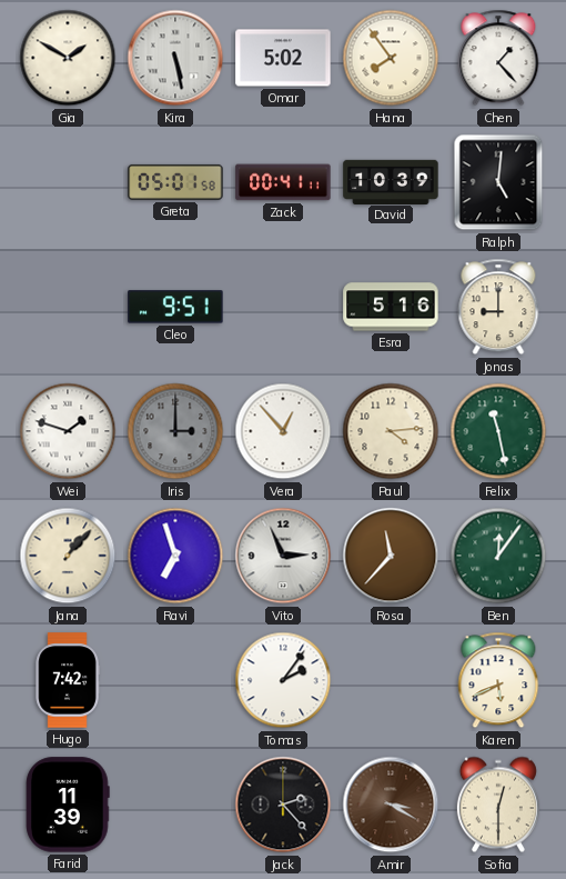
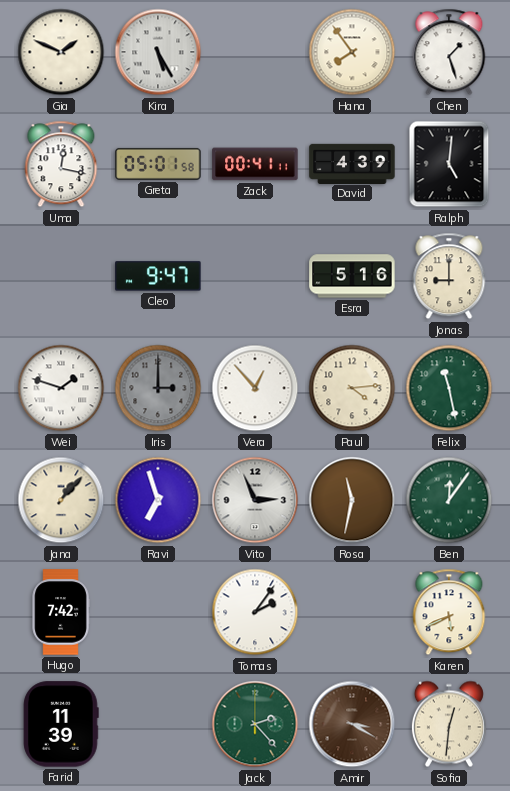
Gia: 1:50 -> 1:49
Kira: 5:28 -> 5:25
Omar: 5:02 -> none
Chen: 1:23 -> 1:27
Uma: none -> 12:17
David: 10:39 -> 4:39
Cleo: 9:51 -> 9:47
Rosa: 11:37 -> 11:32
Jack dial: black -> green
Sofia: 12:30 -> 12:31
